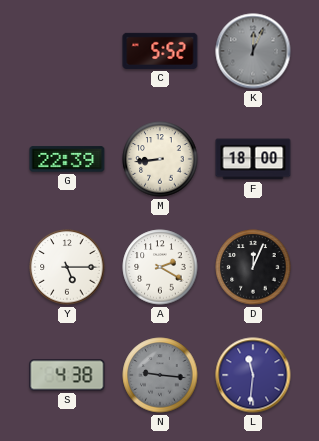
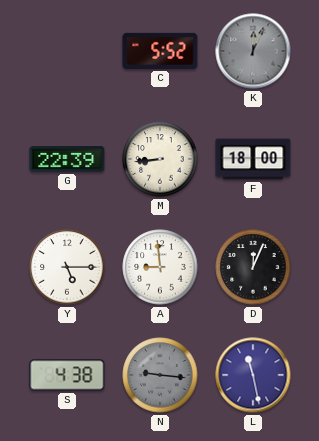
A: 2:20 -> 8:59
L: 11:31 -> 11:28
